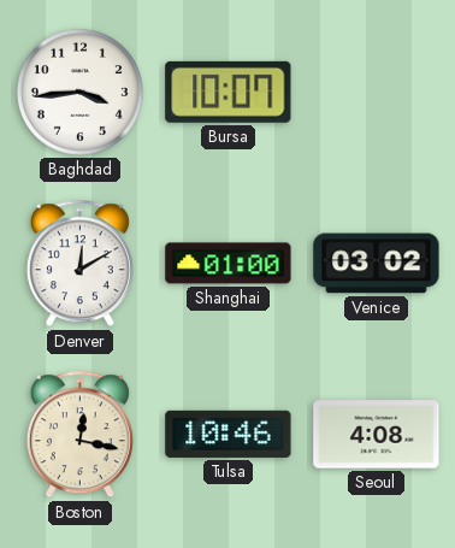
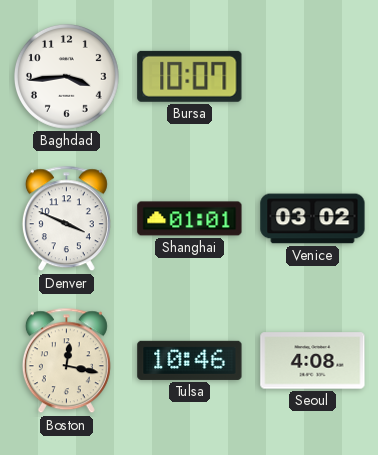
Denver: 12:10 -> 3:49
Shanghai: 01:00 -> 01:01
